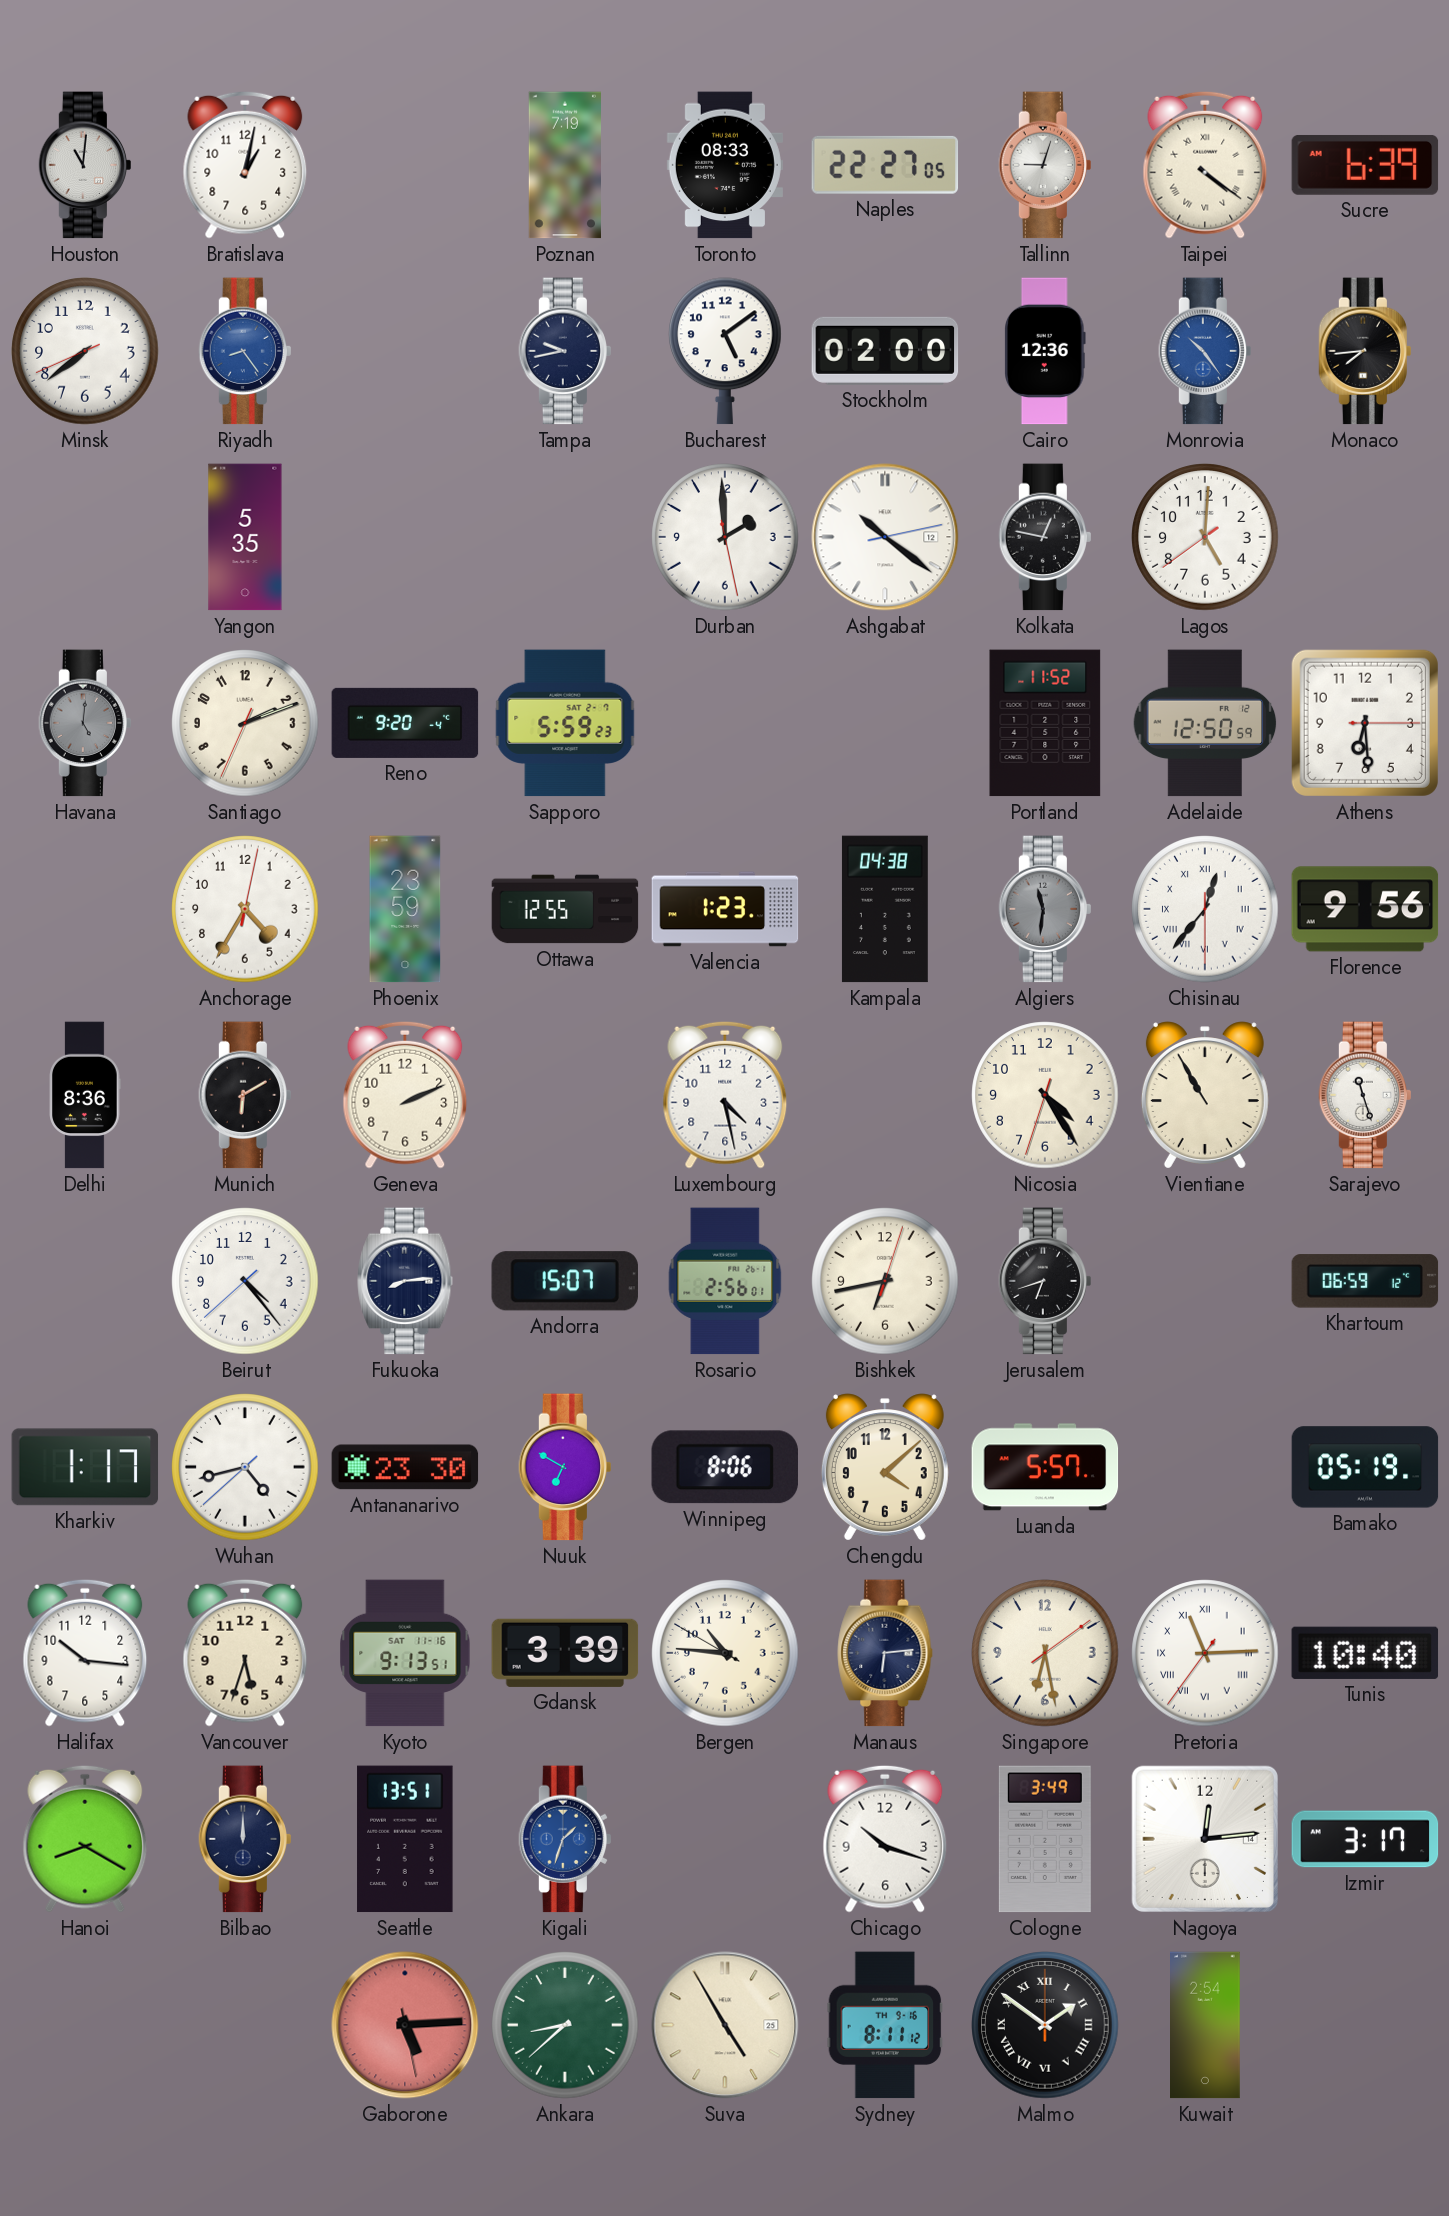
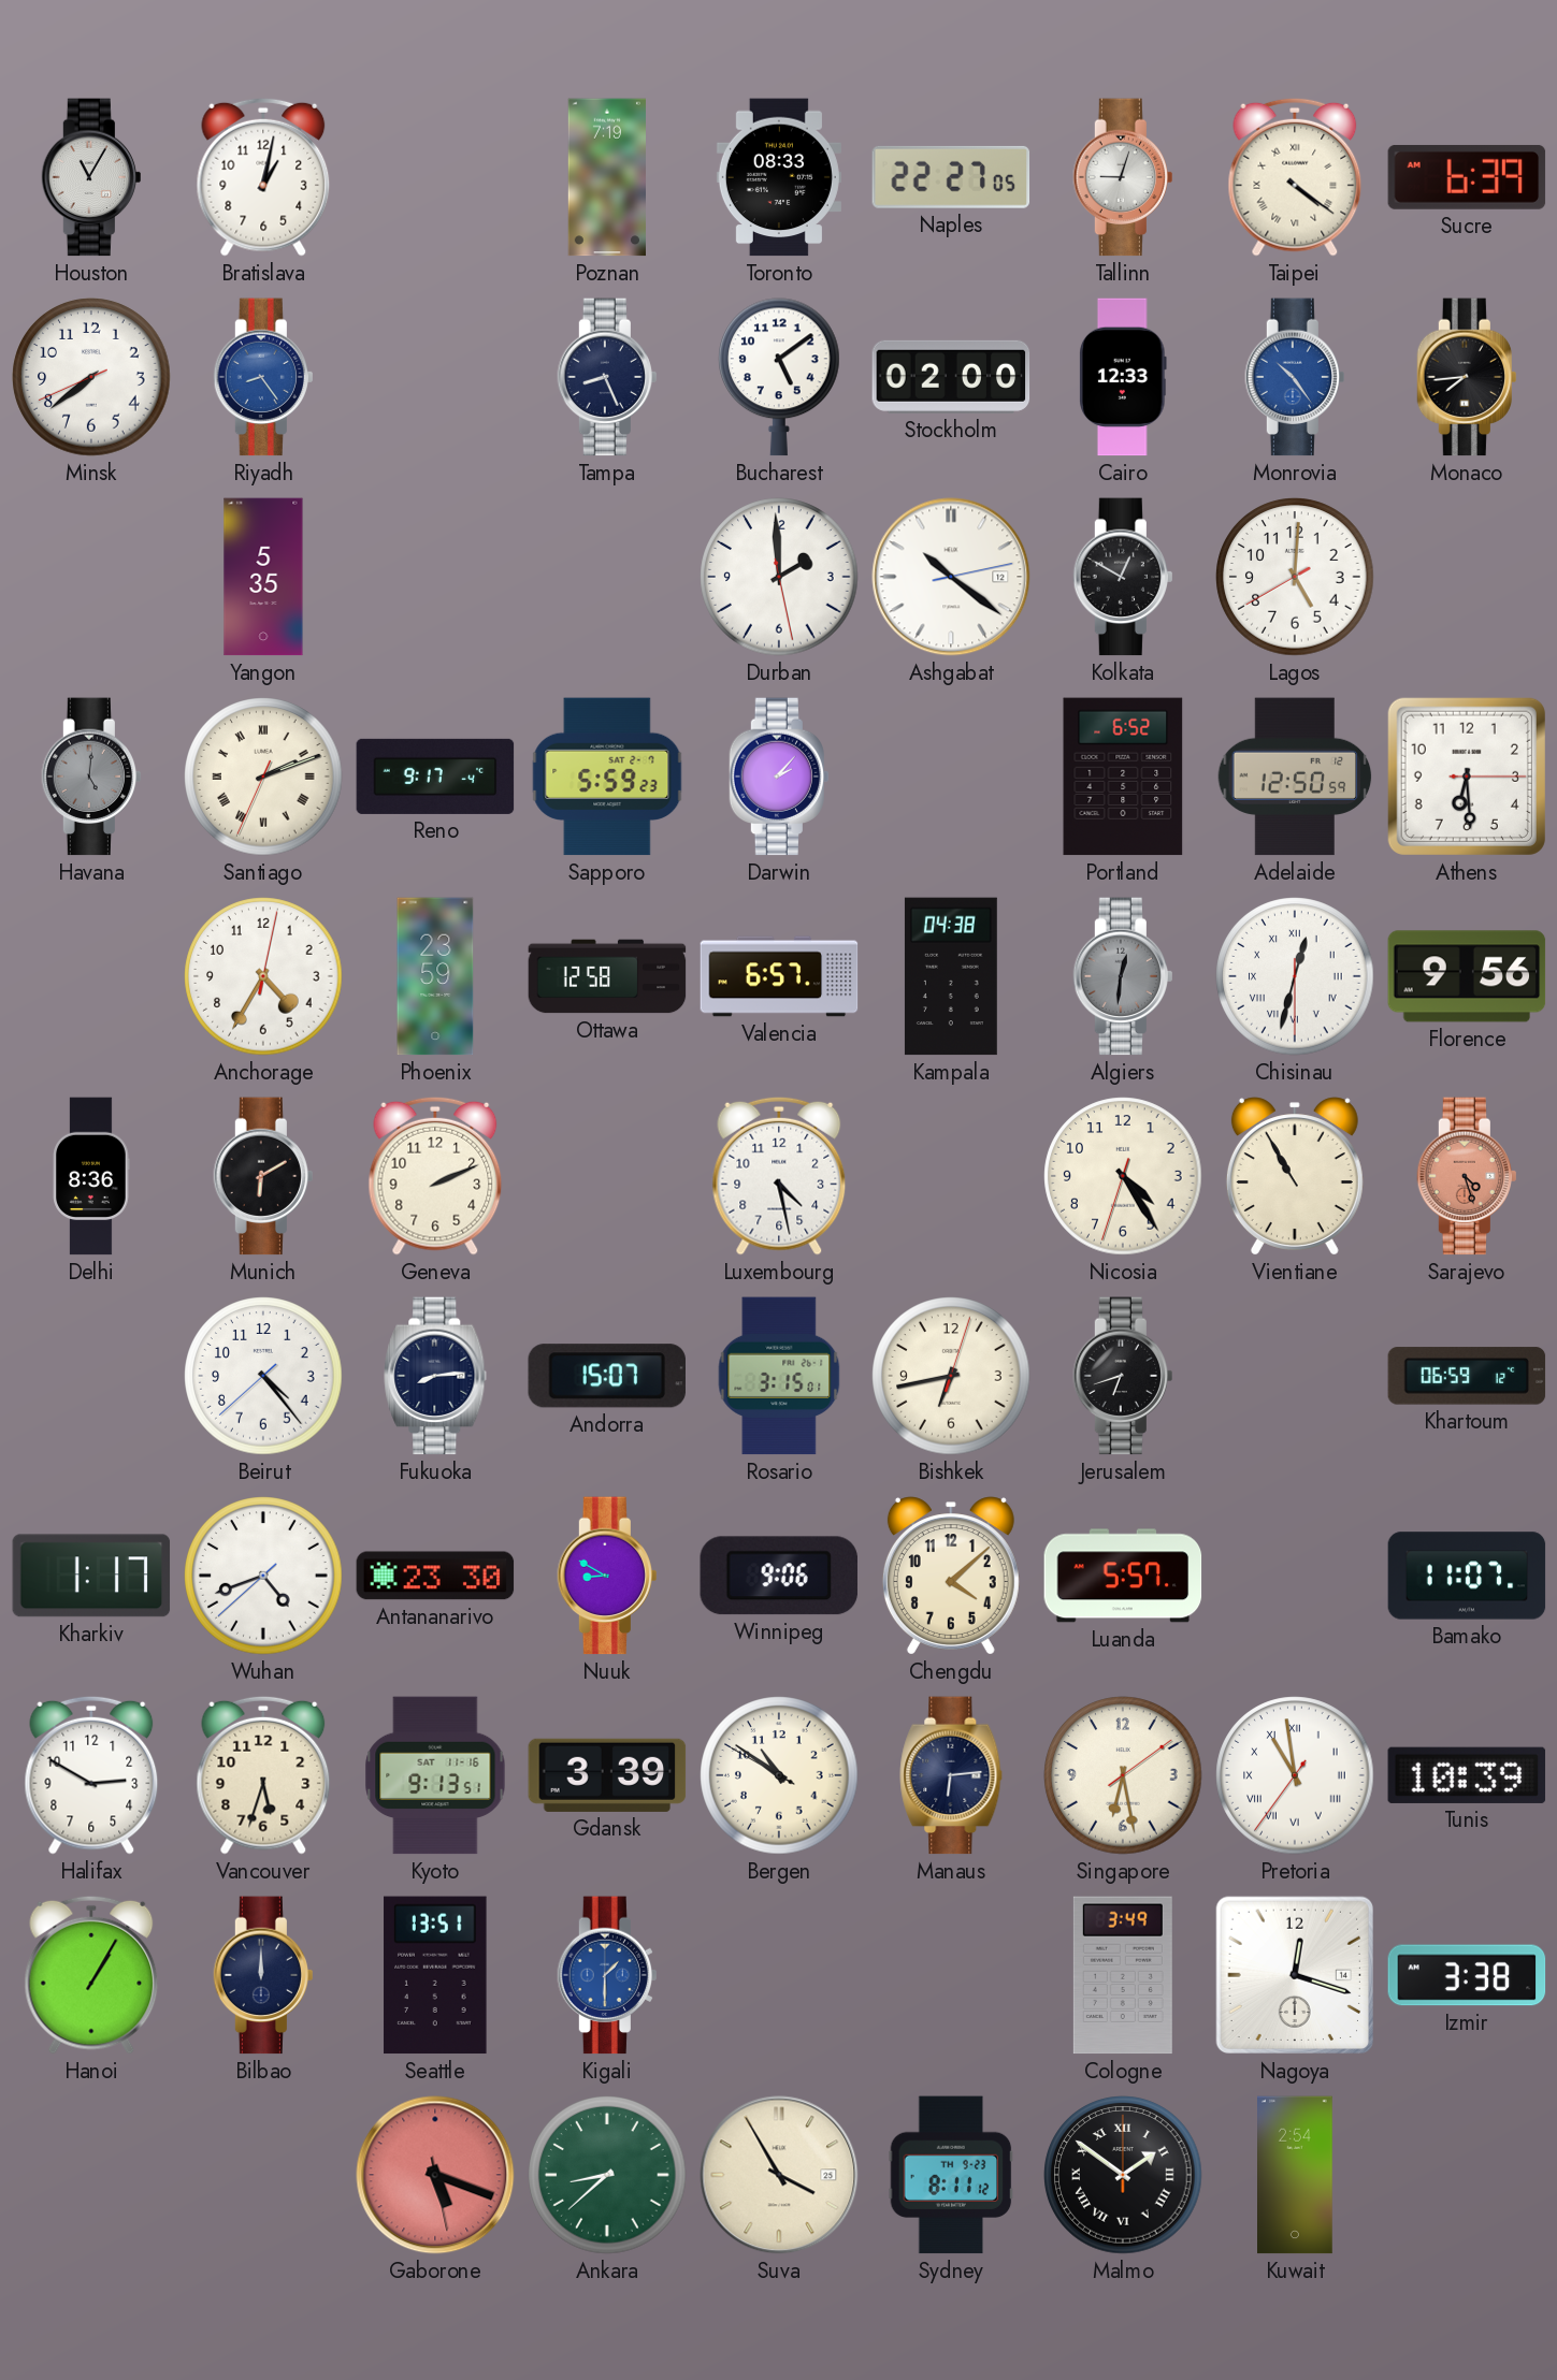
Houston: 11:01 -> 11:05
Tampa: 9:43 -> 8:26
Cairo: 12:36 -> 12:33
Kolkata: 12:47 -> 12:50
Lagos: 5:00:39 -> 5:00:40
Santiago numerals: Arabic -> Roman
Reno: 9:20 -> 9:17
Darwin: none -> 2:07
Portland: 11:52 -> 6:52
Ottawa: 12:55 -> 12:58
Valencia: 1:23 -> 6:57
Algiers: 11:31 -> 12:31
Chisinau: 12:36 -> 12:32
Sarajevo: 11:27 -> 4:27
Sarajevo dial: white -> salmon
Rosario: 2:56 -> 3:15
Wuhan: 4:42 -> 4:41
Nuuk: 6:50 -> 8:50
Winnipeg: 8:06 -> 9:06
Bamako: 05:19 -> 11:07
Halifax: 10:16 -> 2:50
Bergen: 10:45 -> 10:50
Pretoria: 11:14 -> 10:58
Tunis: 10:40 -> 10:39
Hanoi: 8:20 -> 1:05
Kigali: 1:33 -> 1:30
Chicago: 10:18 -> none
Nagoya: 12:14 -> 12:18
Izmir: 3:17 -> 3:38
Gaborone: 5:14 -> 5:18
Suva: 4:55 -> 3:55
Sydney date: TH 9-16 -> TH 9-23
